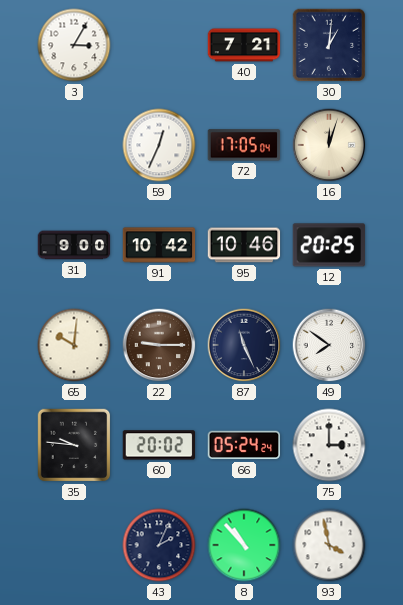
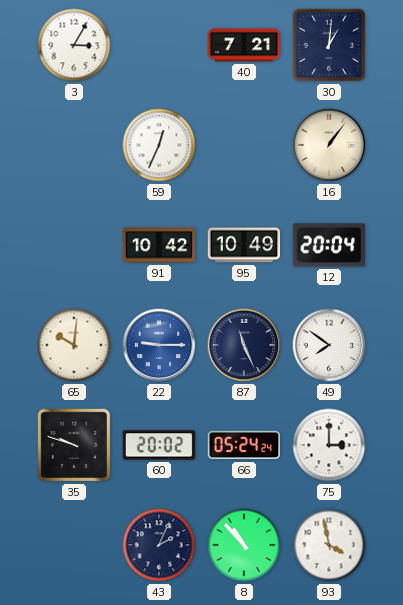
72: 17:05 -> none
16: 12:03 -> 1:06
31: 9:00 -> none
95: 10:46 -> 10:49
12: 20:25 -> 20:04
22 dial: brown -> blue
35: 9:46 -> 9:48
